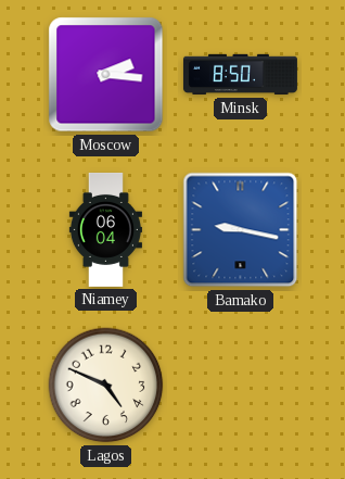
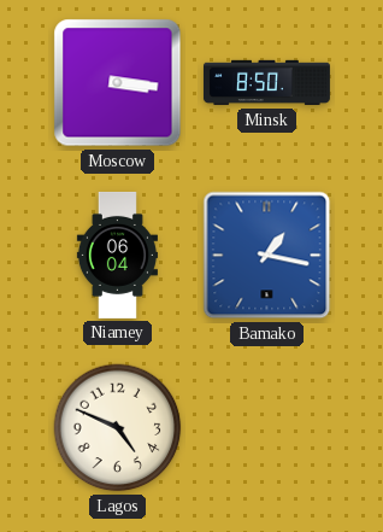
Moscow: 2:16 -> 3:16
Bamako: 9:17 -> 1:17
